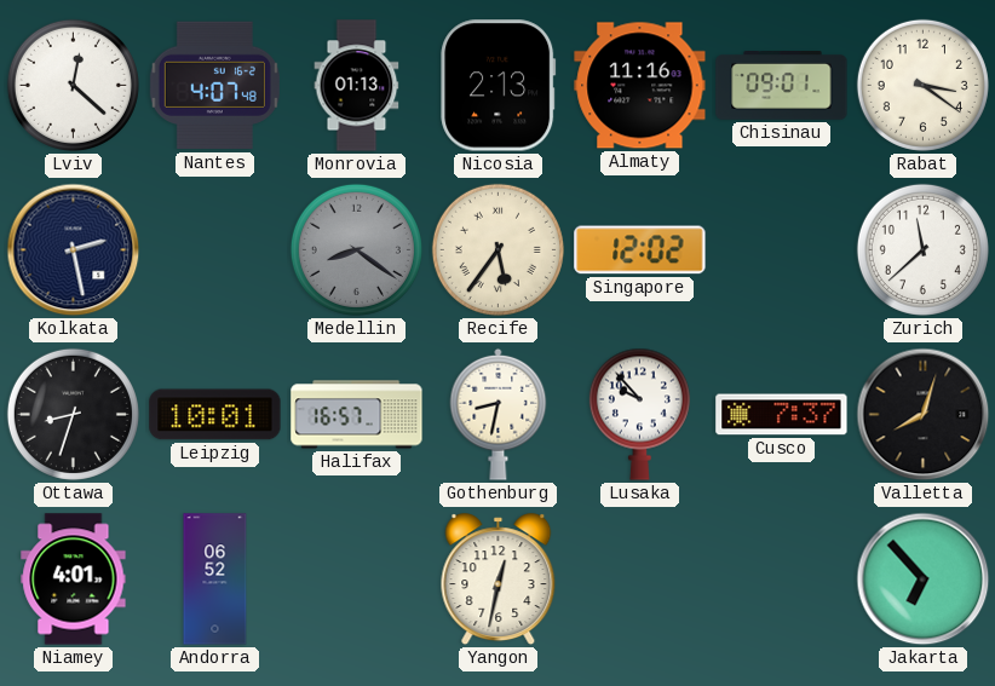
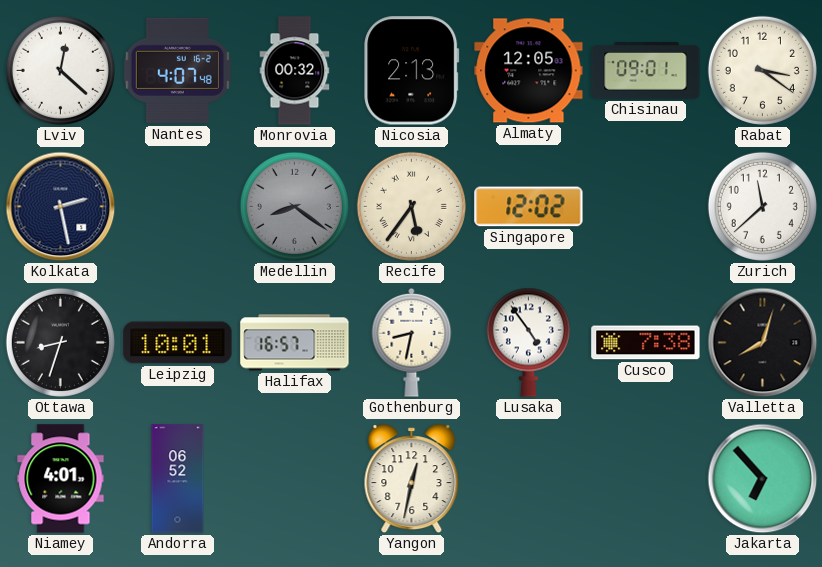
Monrovia: 01:13 -> 00:32
Almaty: 11:16 -> 12:05
Lusaka: 9:53 -> 4:54
Cusco: 7:37 -> 7:38
